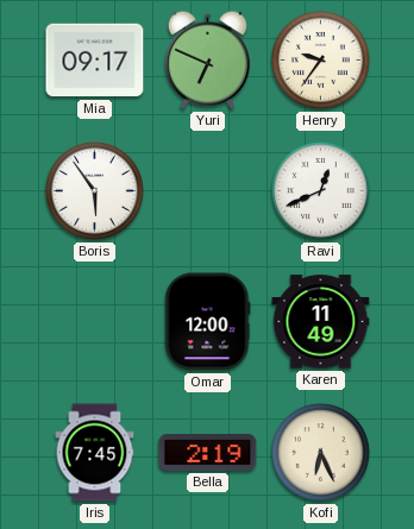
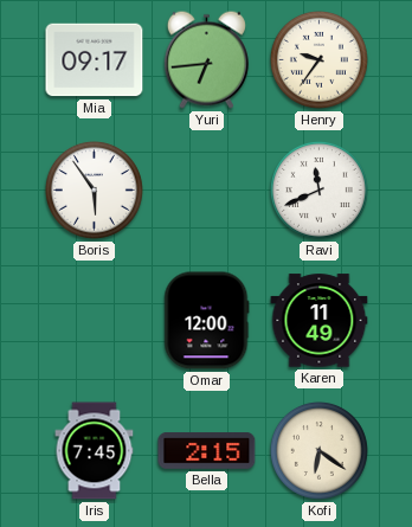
Yuri: 6:49 -> 6:44
Ravi: 12:41 -> 11:41
Bella: 2:19 -> 2:15
Kofi: 6:26 -> 6:21
